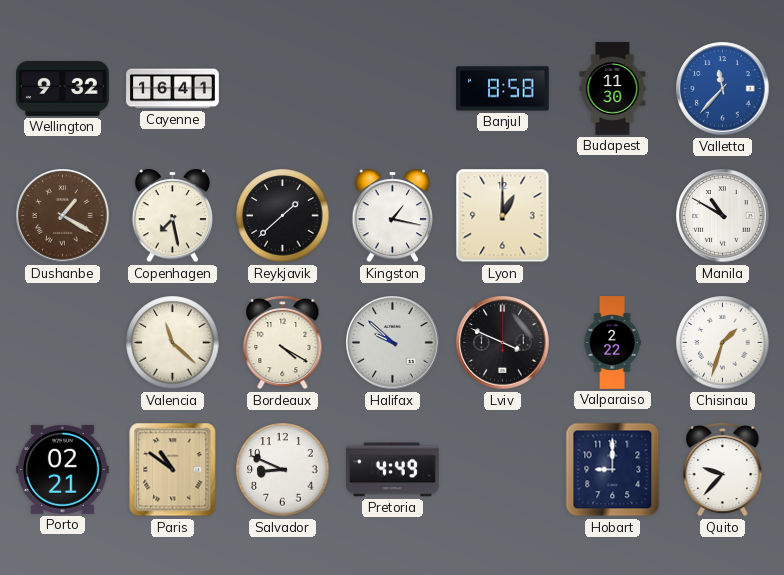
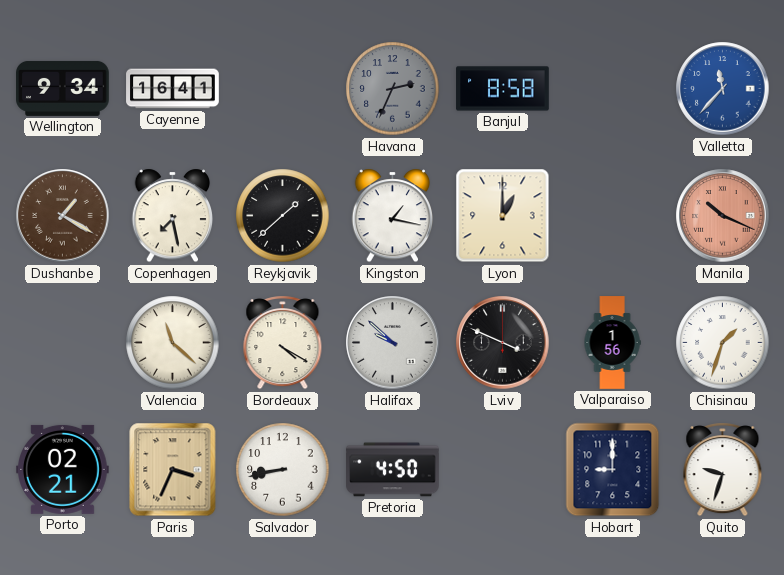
Wellington: 9:32 -> 9:34
Havana: none -> 2:34
Budapest: 11:30 -> none
Manila: 10:50 -> 10:19
Manila dial: white -> salmon
Valparaiso: 2:22 -> 1:56
Paris: 10:51 -> 3:34
Salvador: 8:49 -> 8:43
Pretoria: 4:49 -> 4:50
Quito: 9:37 -> 9:33
